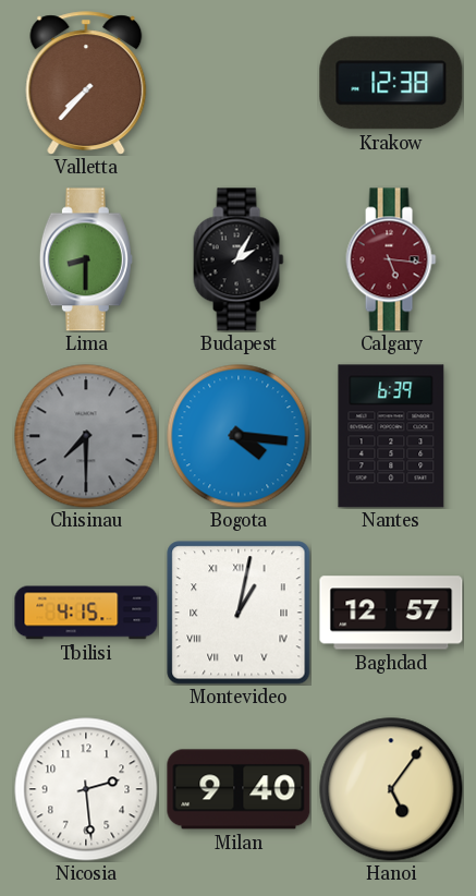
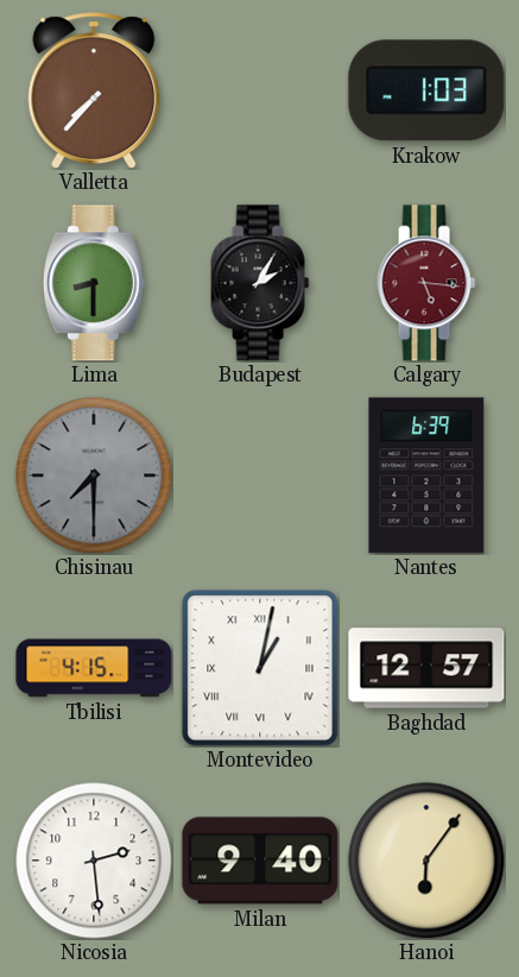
Krakow: 12:38 -> 1:03
Bogota: 4:16 -> none
Hanoi: 5:06 -> 6:06
